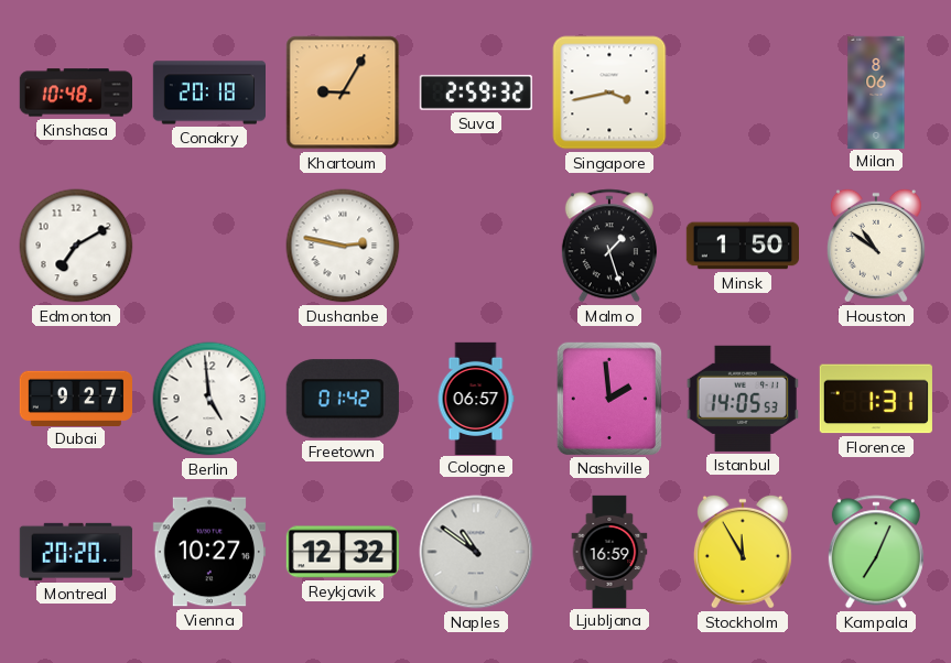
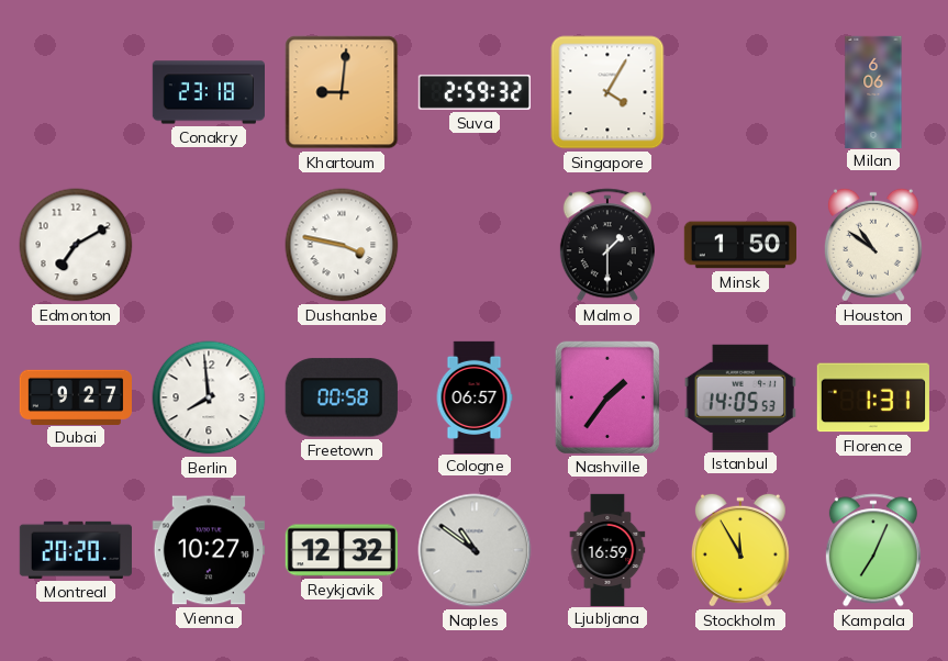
Kinshasa: 10:48 -> none
Conakry: 20:18 -> 23:18
Khartoum: 9:05 -> 9:01
Singapore: 3:43 -> 4:05
Milan: 8:06 -> 6:06
Dushanbe: 2:47 -> 3:47
Malmo: 1:27 -> 1:30
Berlin: 4:59 -> 7:59
Freetown: 01:42 -> 00:58
Nashville: 1:59 -> 1:36
